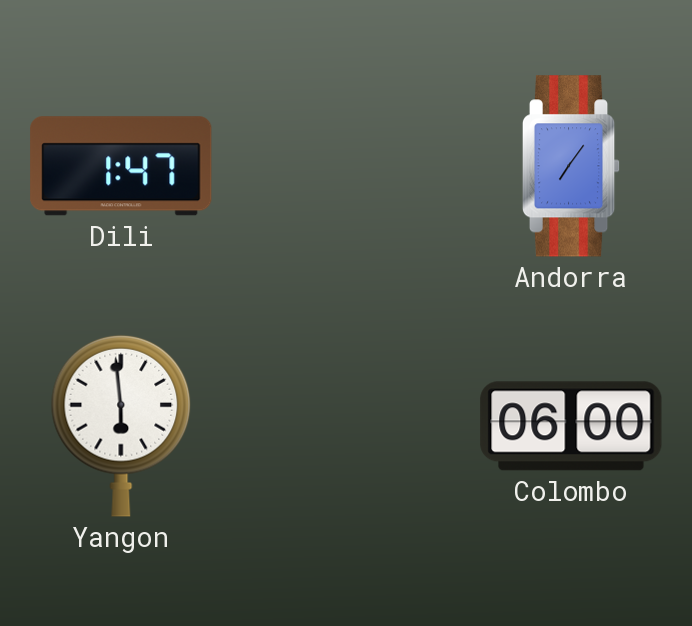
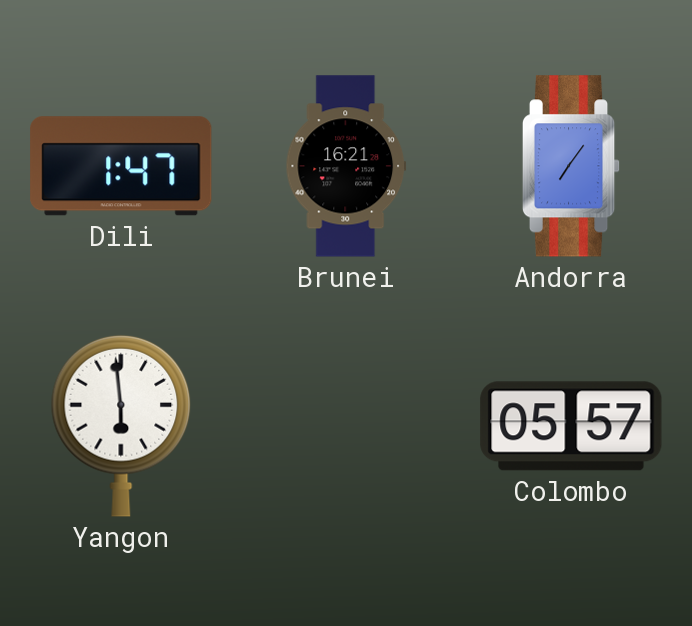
Brunei: none -> 16:21
Colombo: 06:00 -> 05:57
